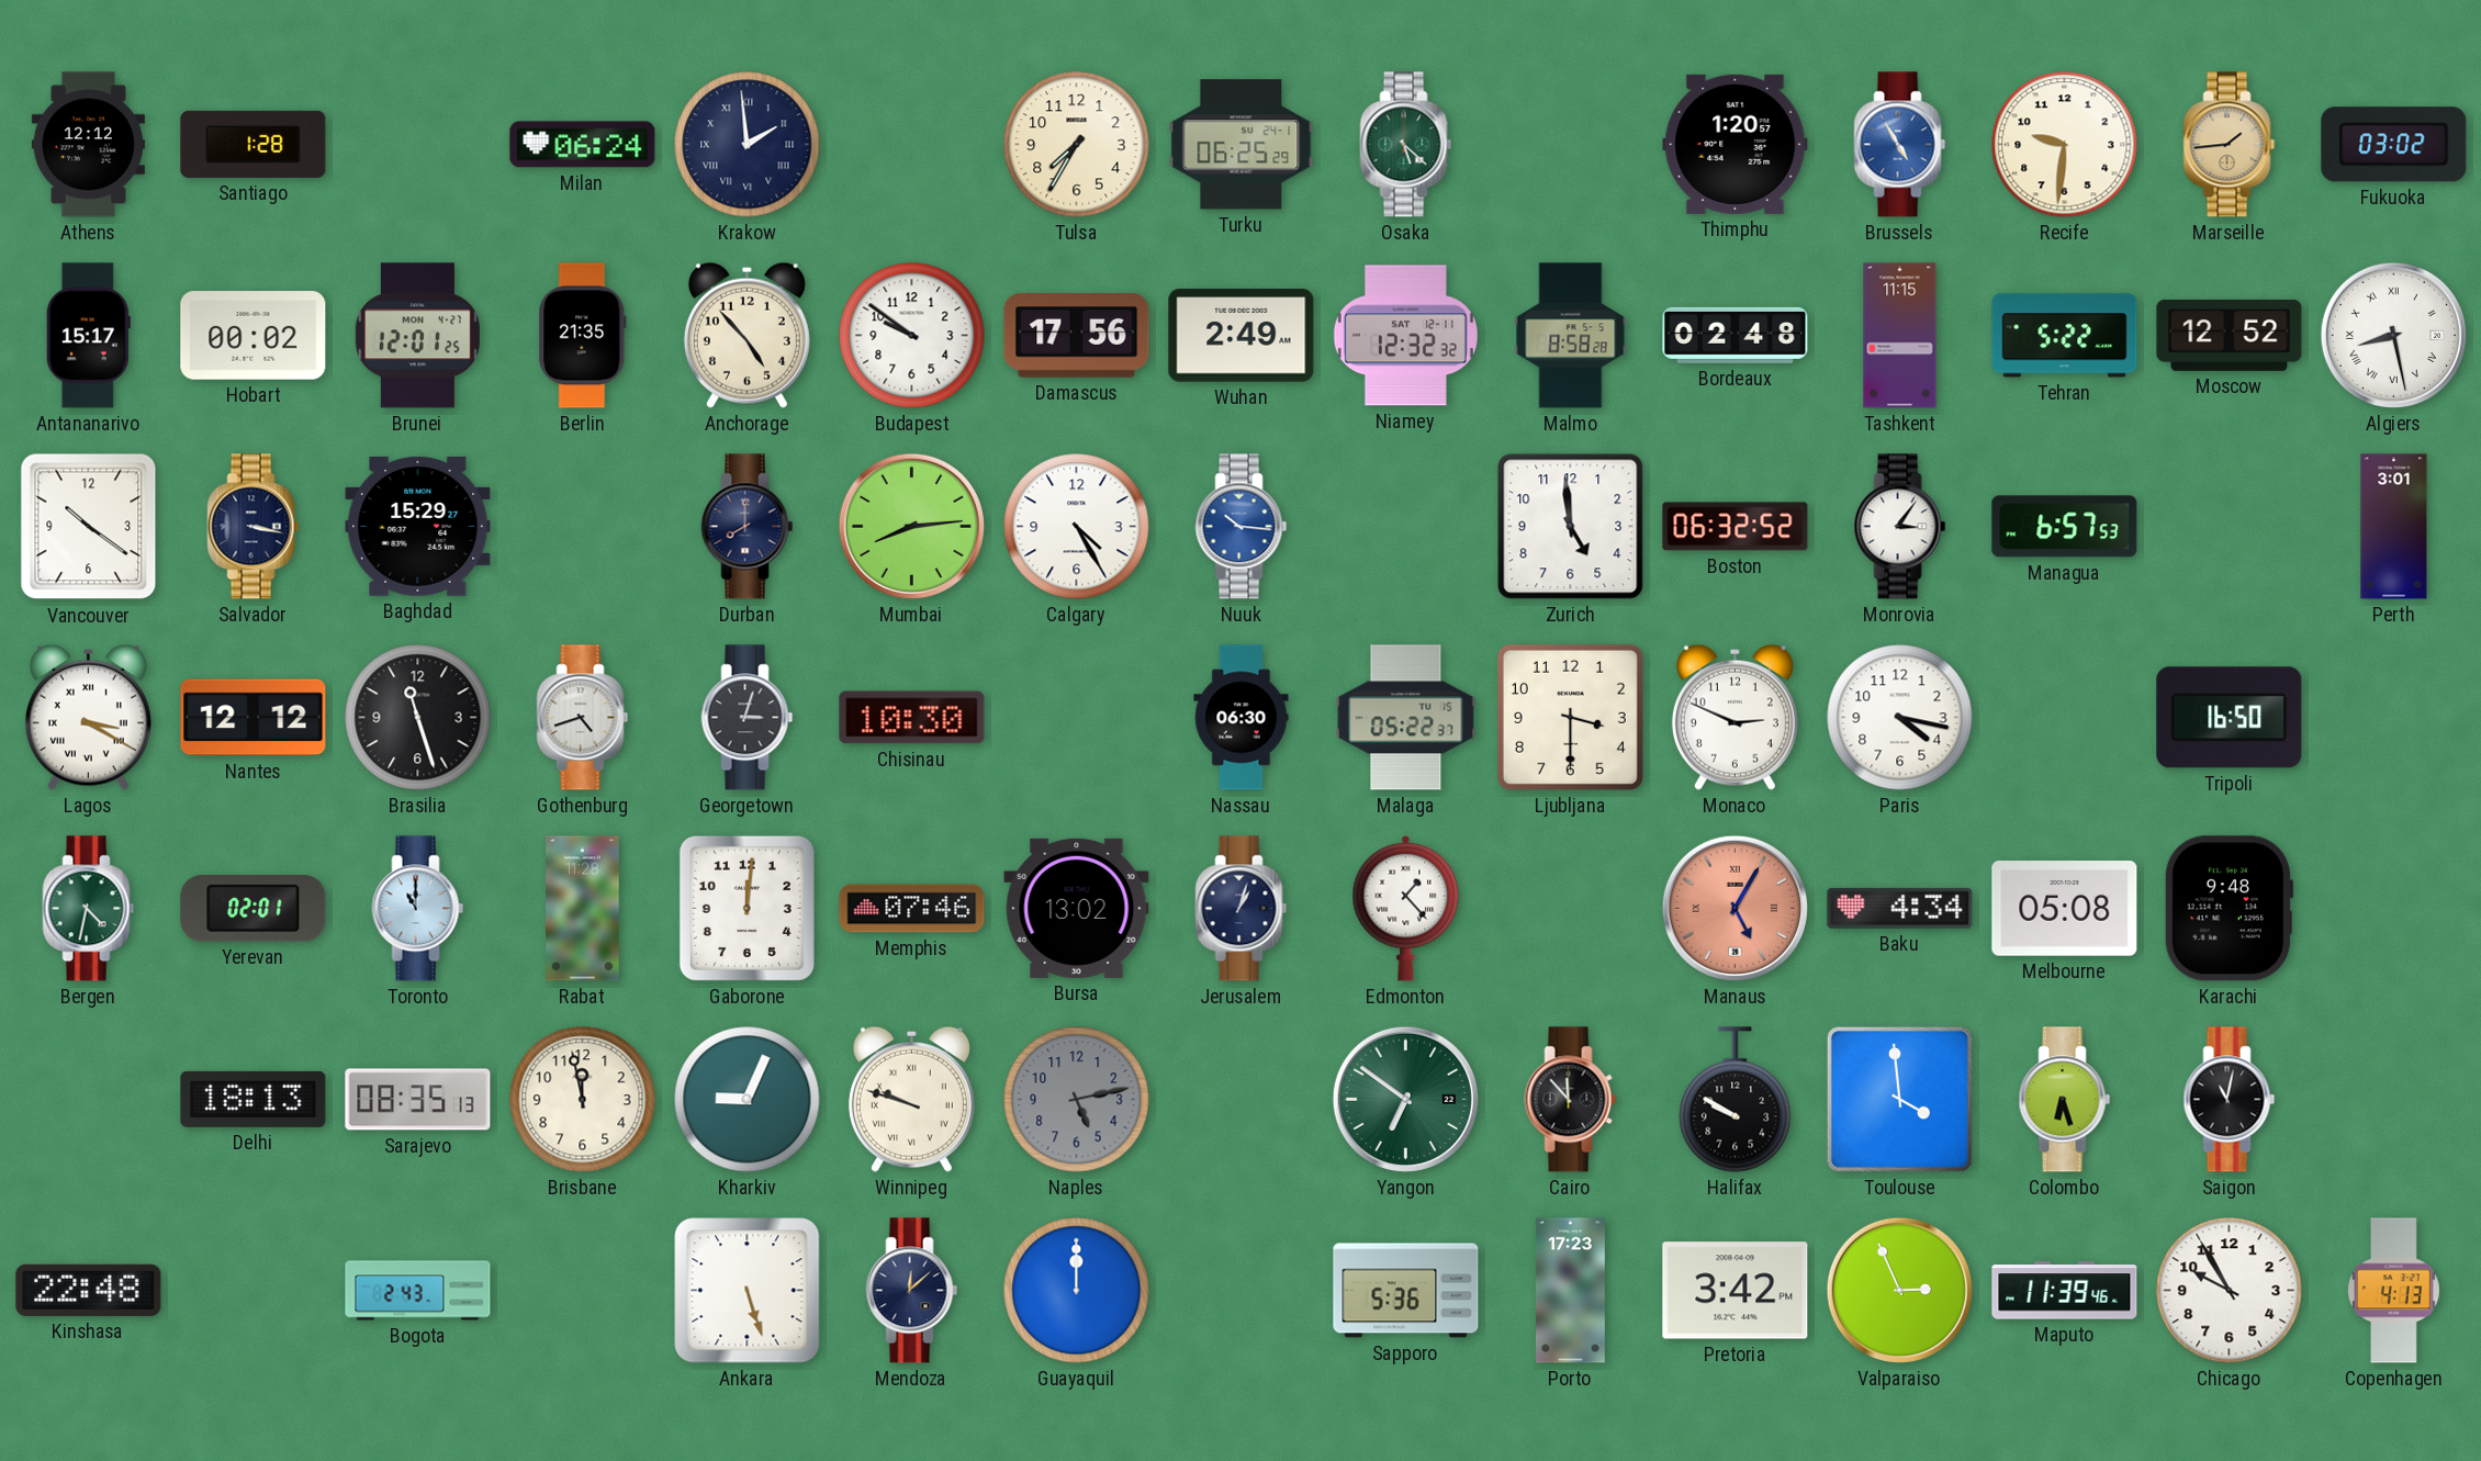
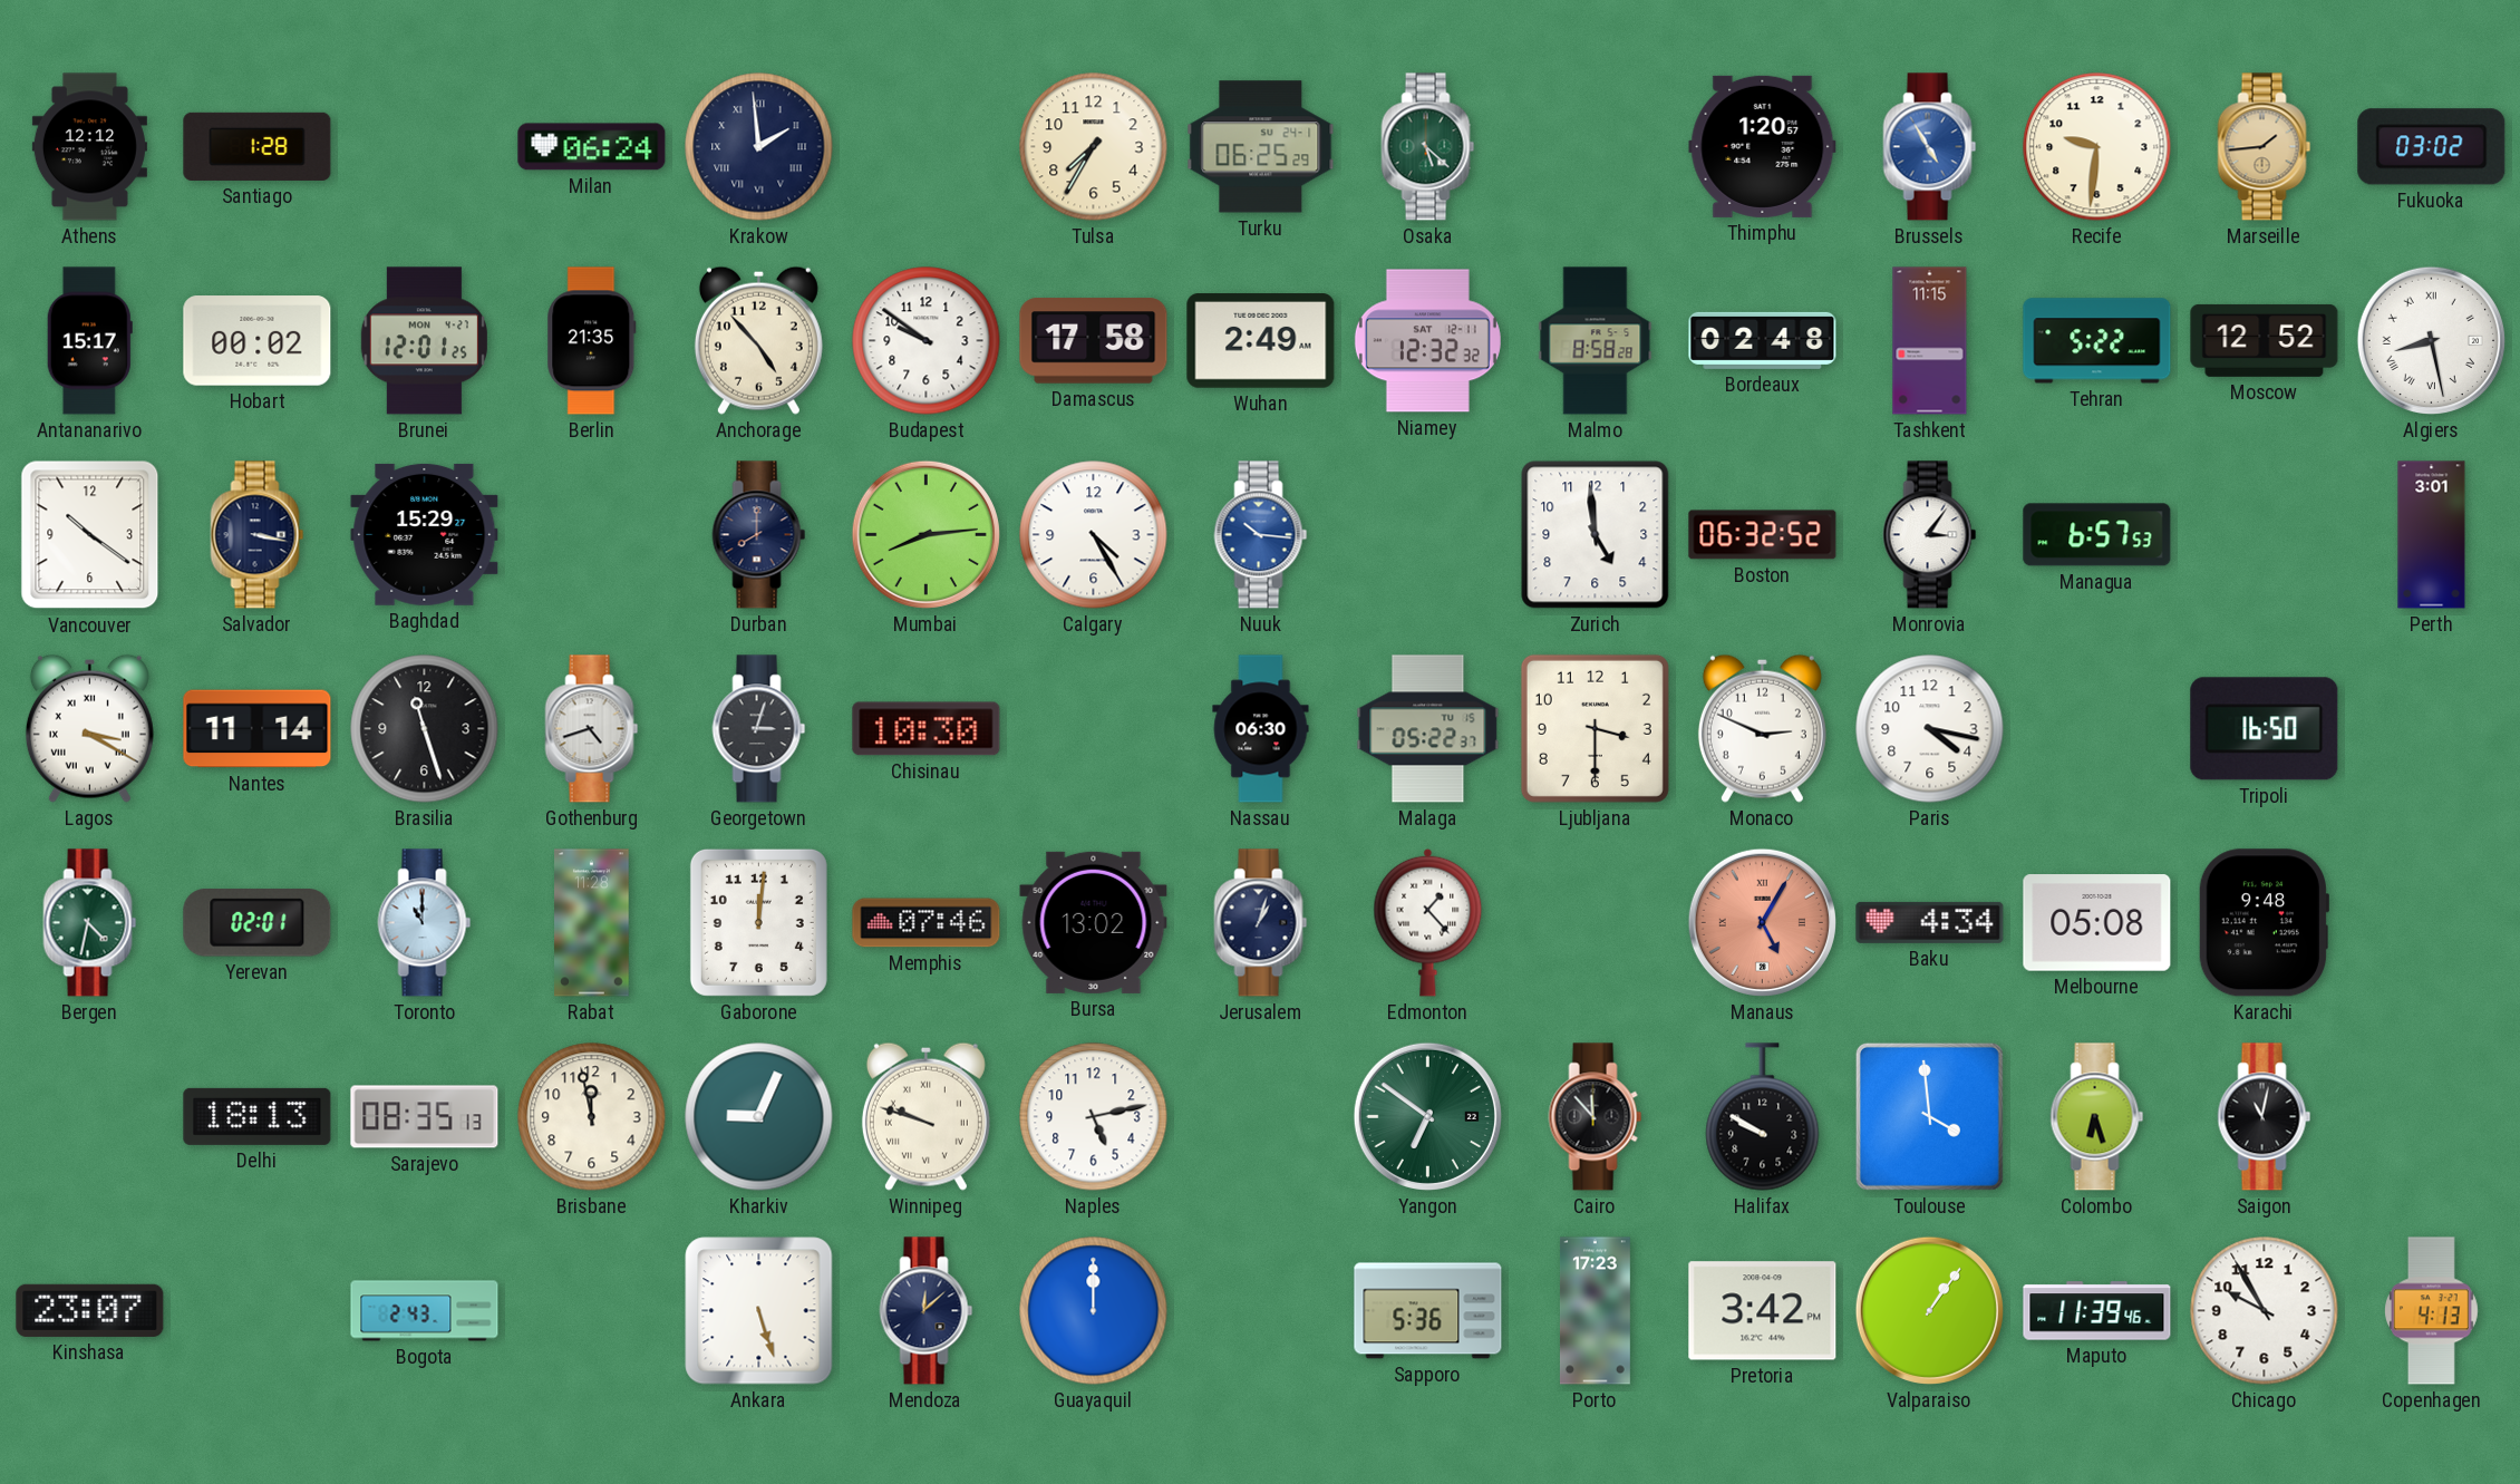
Damascus: 17:56 -> 17:58
Nantes: 12:12 -> 11:14
Naples dial: grey -> white
Kinshasa: 22:48 -> 23:07
Valparaiso: 2:56 -> 1:06
